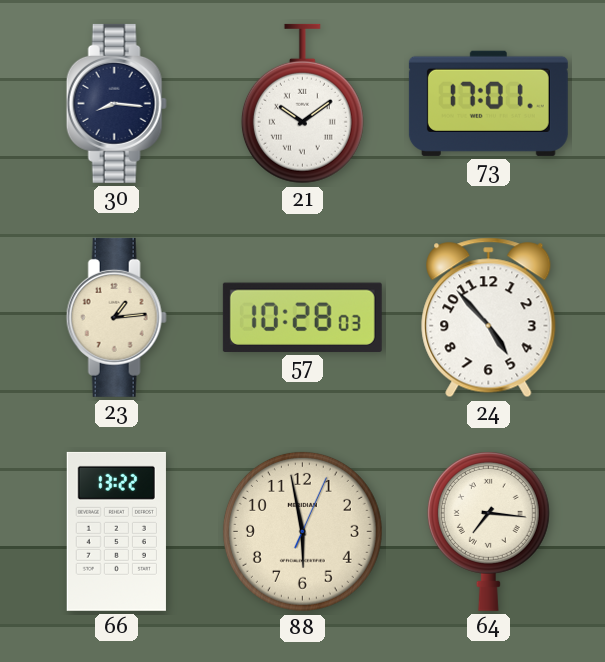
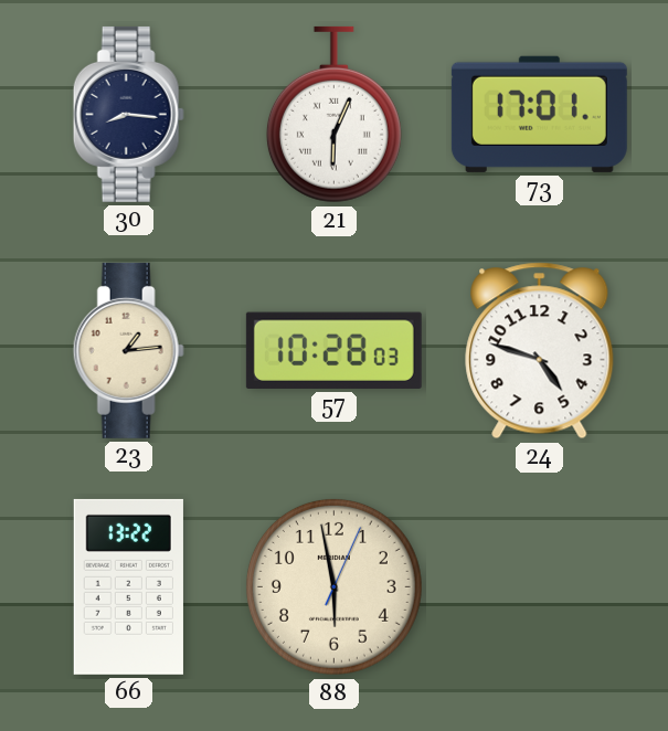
21: 10:09 -> 6:04
24: 4:53 -> 4:48
64: 7:16 -> none
